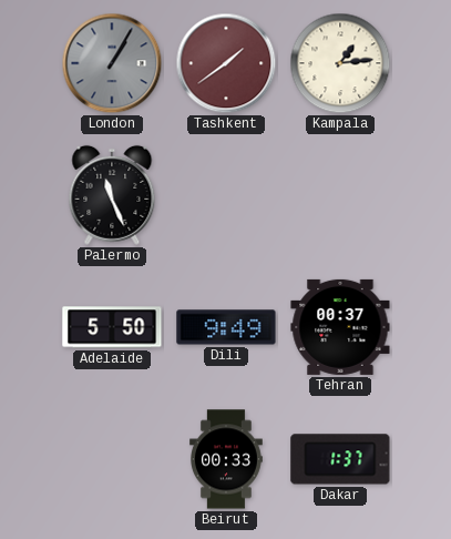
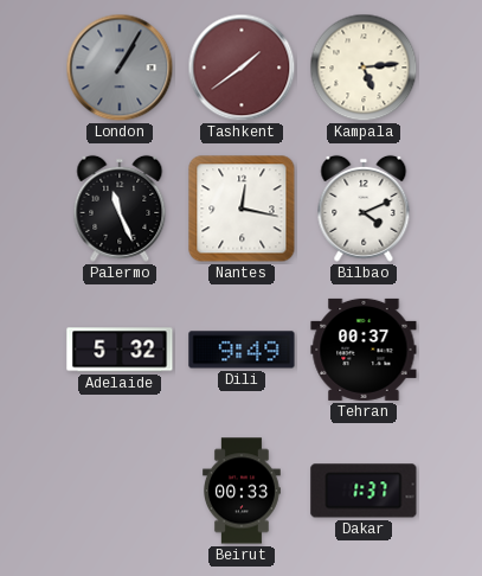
Kampala: 1:14 -> 5:14
Nantes: none -> 12:17
Bilbao: none -> 4:11
Adelaide: 5:50 -> 5:32
